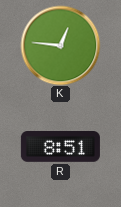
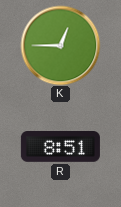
K: 12:46 -> 12:45
